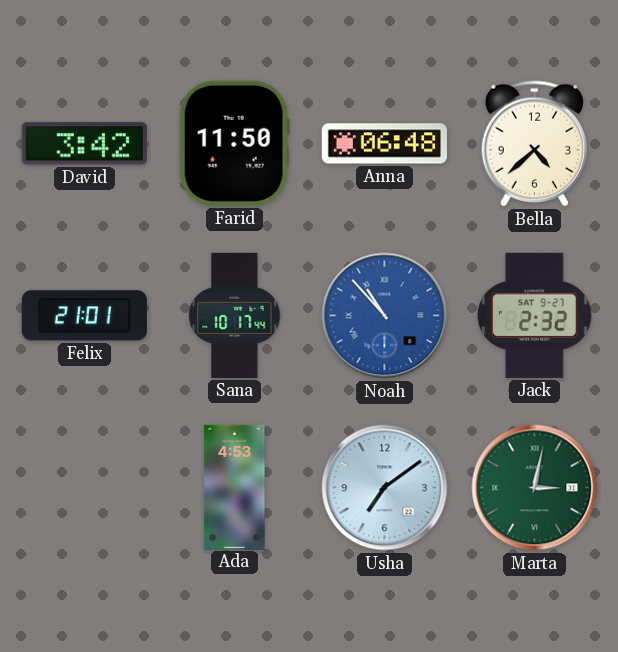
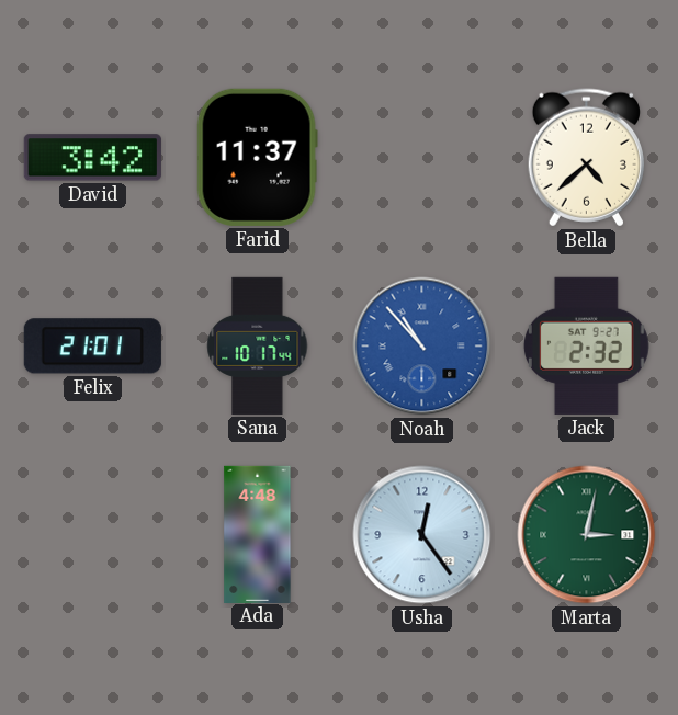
Farid: 11:50 -> 11:37
Anna: 06:48 -> none
Ada: 4:53 -> 4:48
Usha: 7:09 -> 12:24
